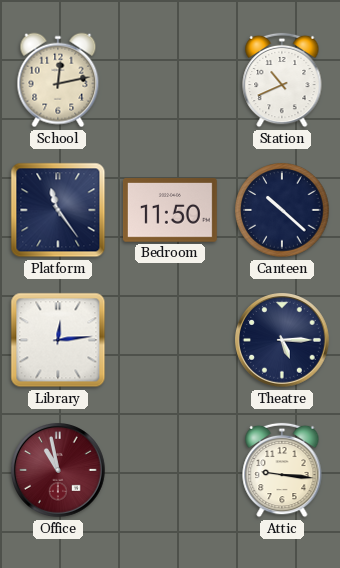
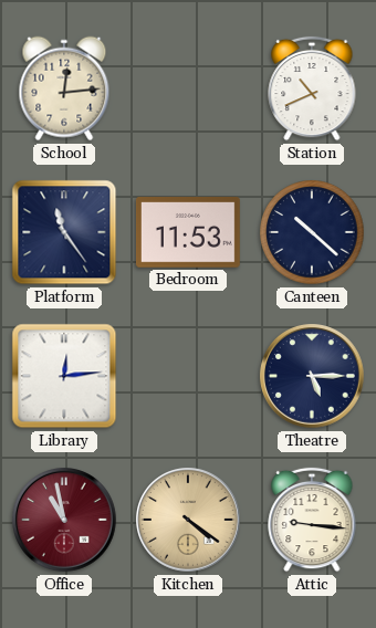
School: 12:13 -> 12:14
Bedroom: 11:50 -> 11:53
Kitchen: none -> 4:21
